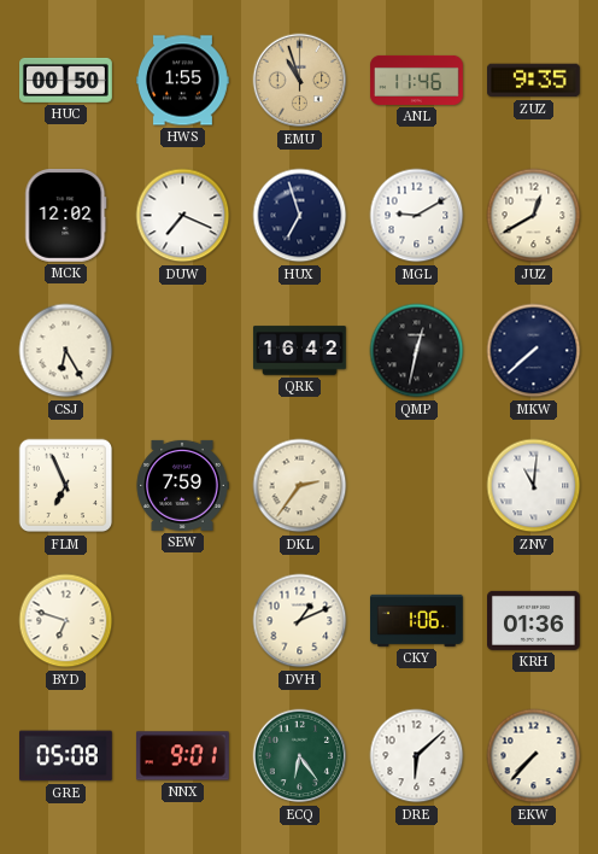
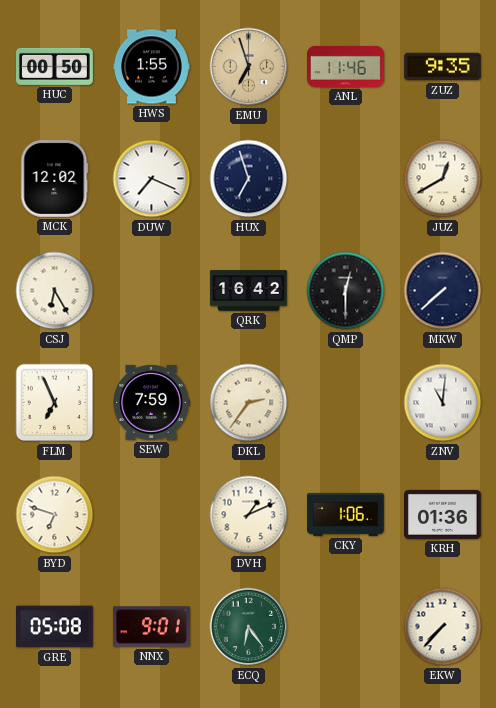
EMU: 10:57 -> 6:57
MGL: 9:10 -> none
QMP: 12:32 -> 12:30
DRE: 6:08 -> none
